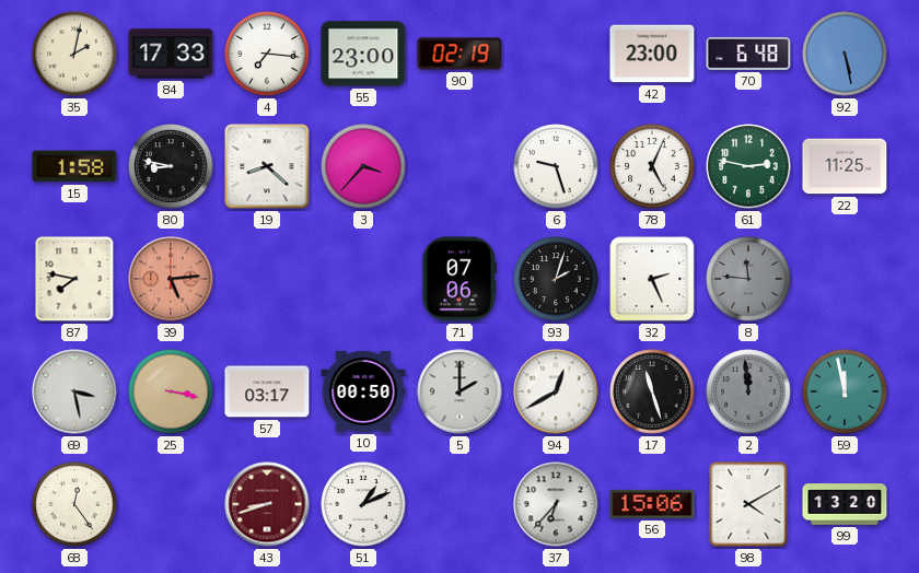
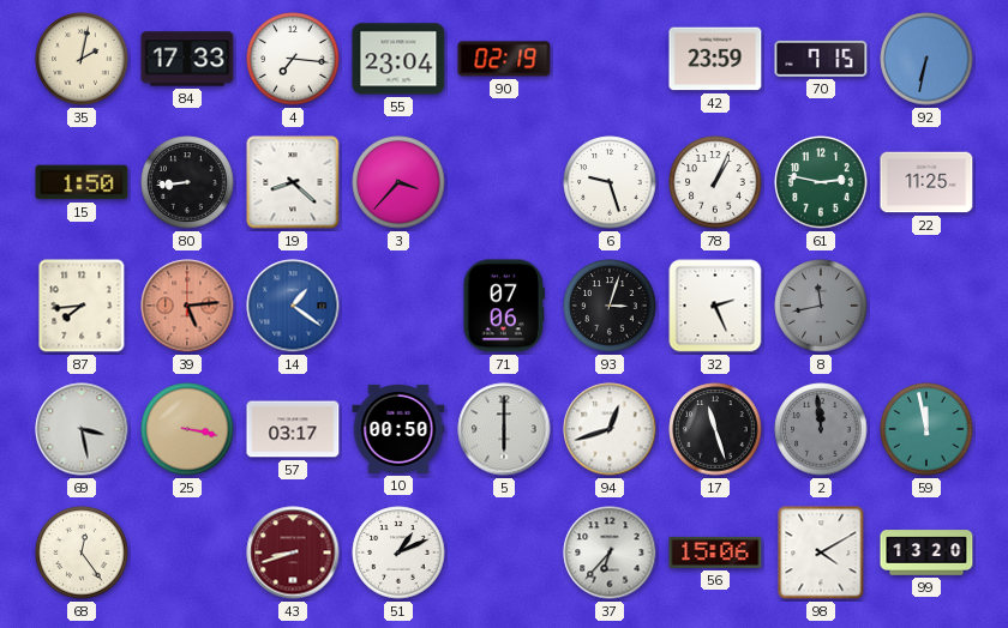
55: 23:00 -> 23:04
42: 23:00 -> 23:59
70: 6:48 -> 7:15
92: 5:28 -> 6:32
15: 1:58 -> 1:50
80: 8:47 -> 8:44
78: 5:04 -> 1:04
87: 7:47 -> 7:44
14: none -> 1:21
93: 2:03 -> 3:03
8: 11:46 -> 11:43
5: 2:00 -> 6:00
94: 12:40 -> 12:42
